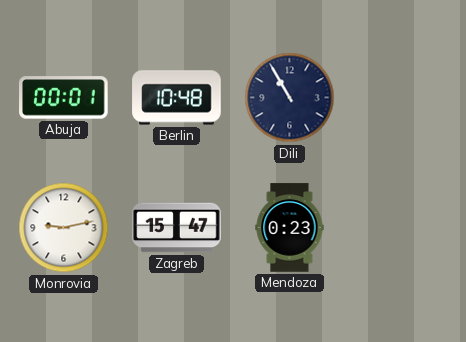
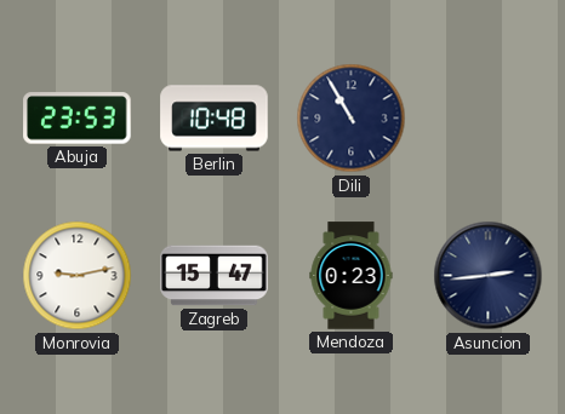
Abuja: 00:01 -> 23:53
Asuncion: none -> 2:44
